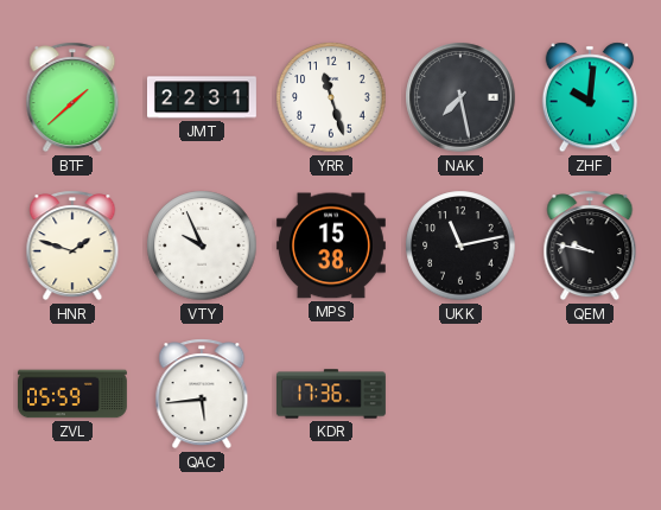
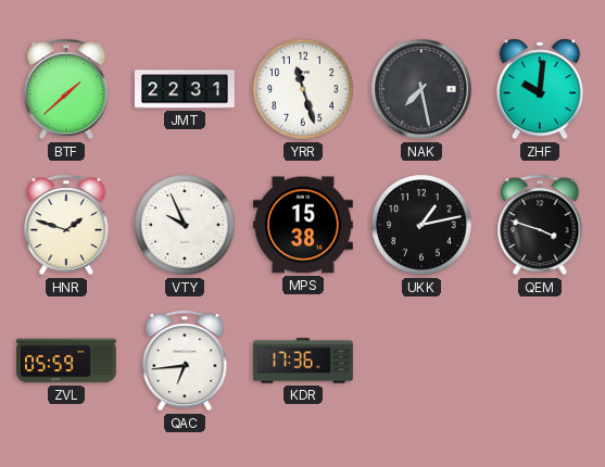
UKK: 11:13 -> 1:13
QEM: 9:47 -> 3:48
QAC: 5:44 -> 6:44
